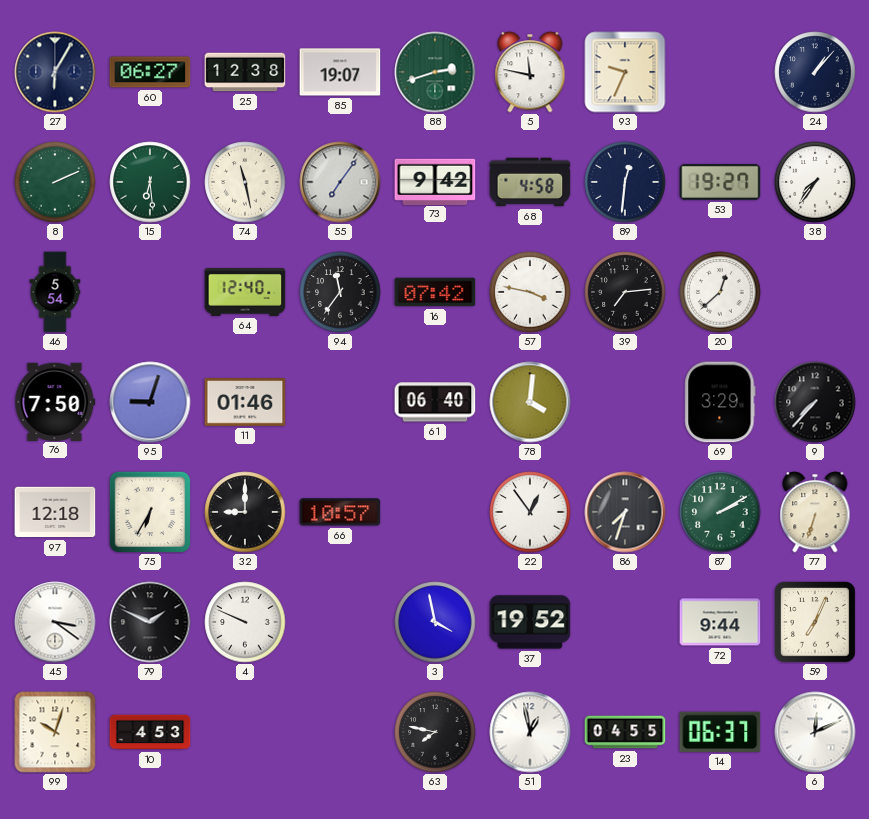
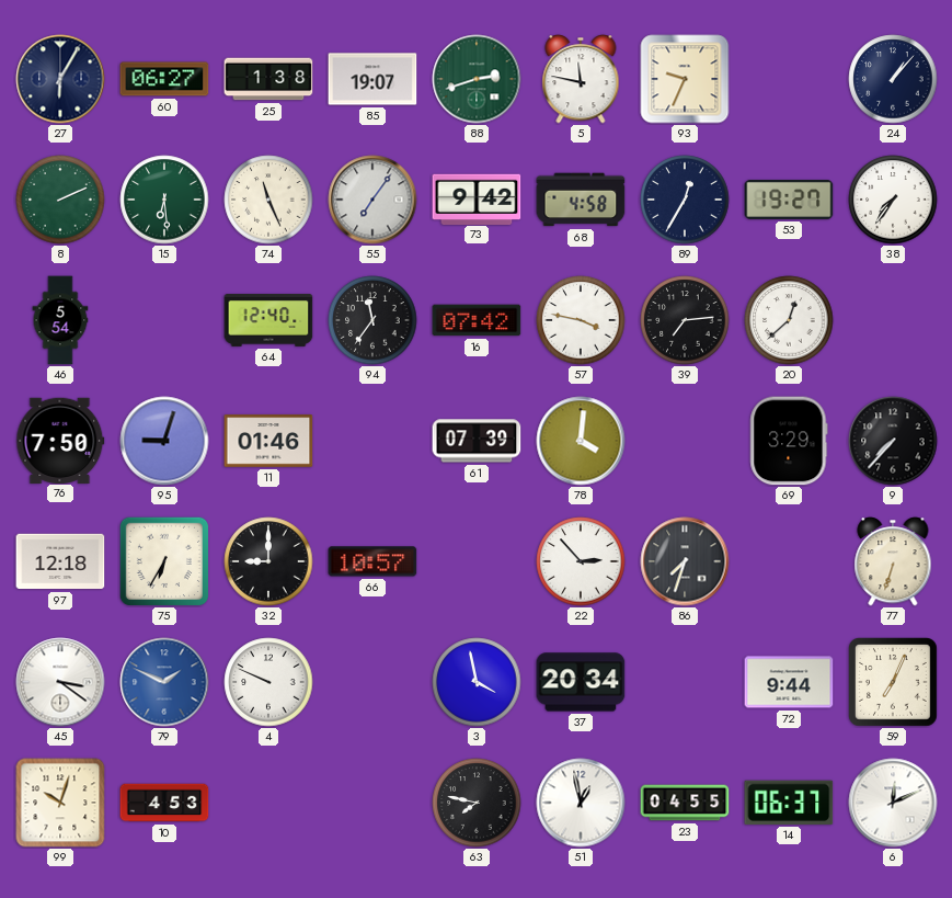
25: 12:38 -> 1:38
74: 11:28 -> 11:26
89: 12:31 -> 12:35
61: 06:40 -> 07:39
22: 12:54 -> 2:53
87: 2:10 -> none
79 dial: black -> blue
37: 19:52 -> 20:34
